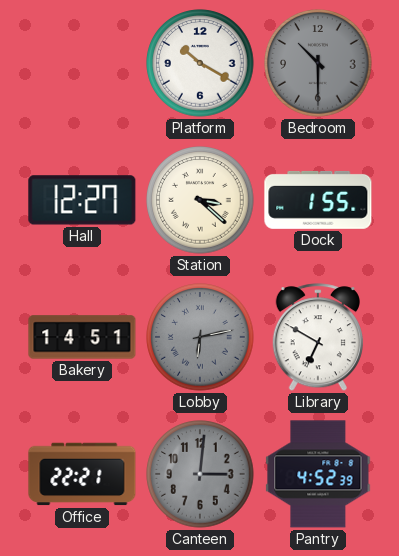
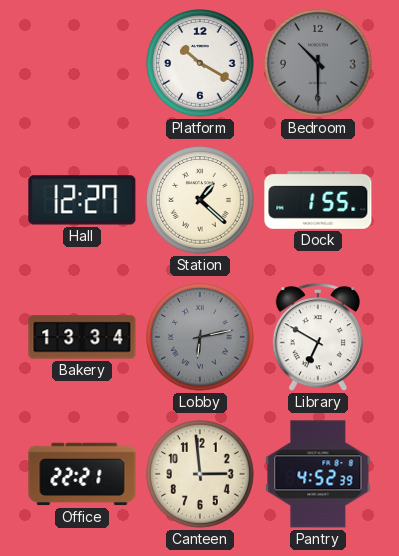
Station: 3:22 -> 1:22
Bakery: 14:51 -> 13:34
Canteen: 3:01 -> 2:59
Canteen dial: grey -> cream
